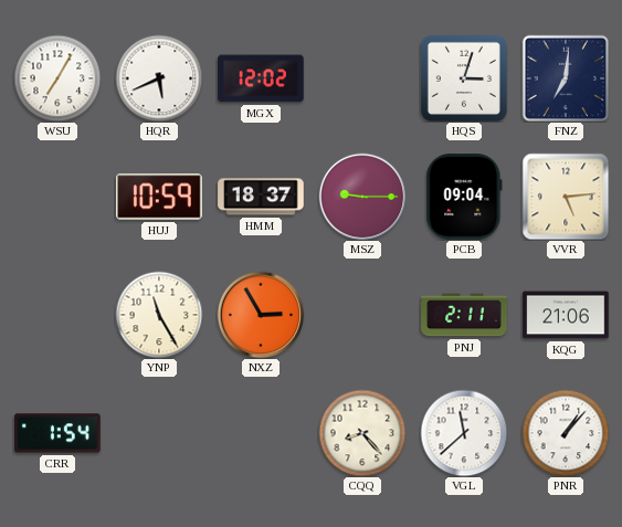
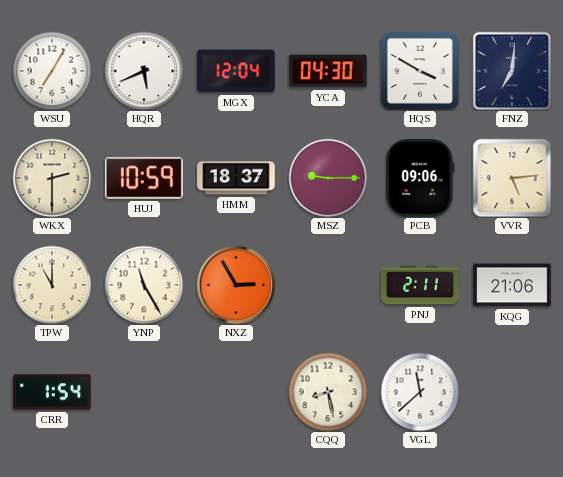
MGX: 12:02 -> 12:04
YCA: none -> 04:30
HQS: 3:03 -> 3:50
WKX: none -> 2:30
PCB: 09:04 -> 09:06
TPW: none -> 11:00
CQQ: 8:23 -> 8:28
PNR: 1:07 -> none
